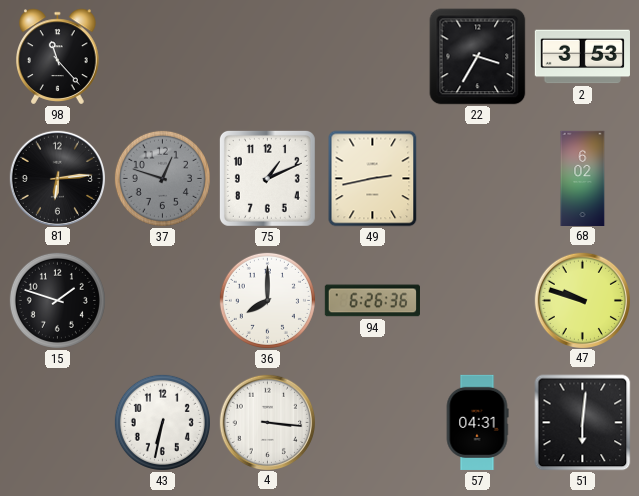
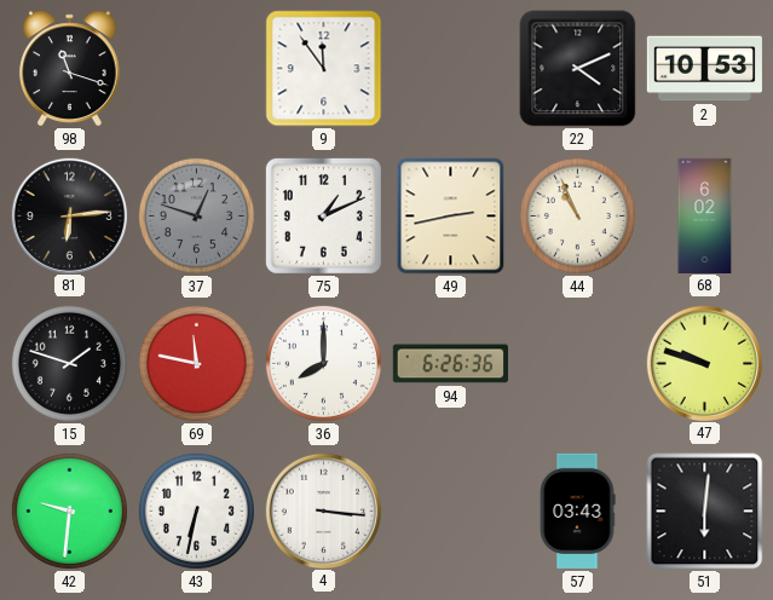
98: 11:23 -> 11:18
9: none -> 11:54
22: 3:35 -> 4:11
2: 3:53 -> 10:53
44: none -> 10:56
69: none -> 11:47
42: none -> 9:31
57: 04:31 -> 03:43
